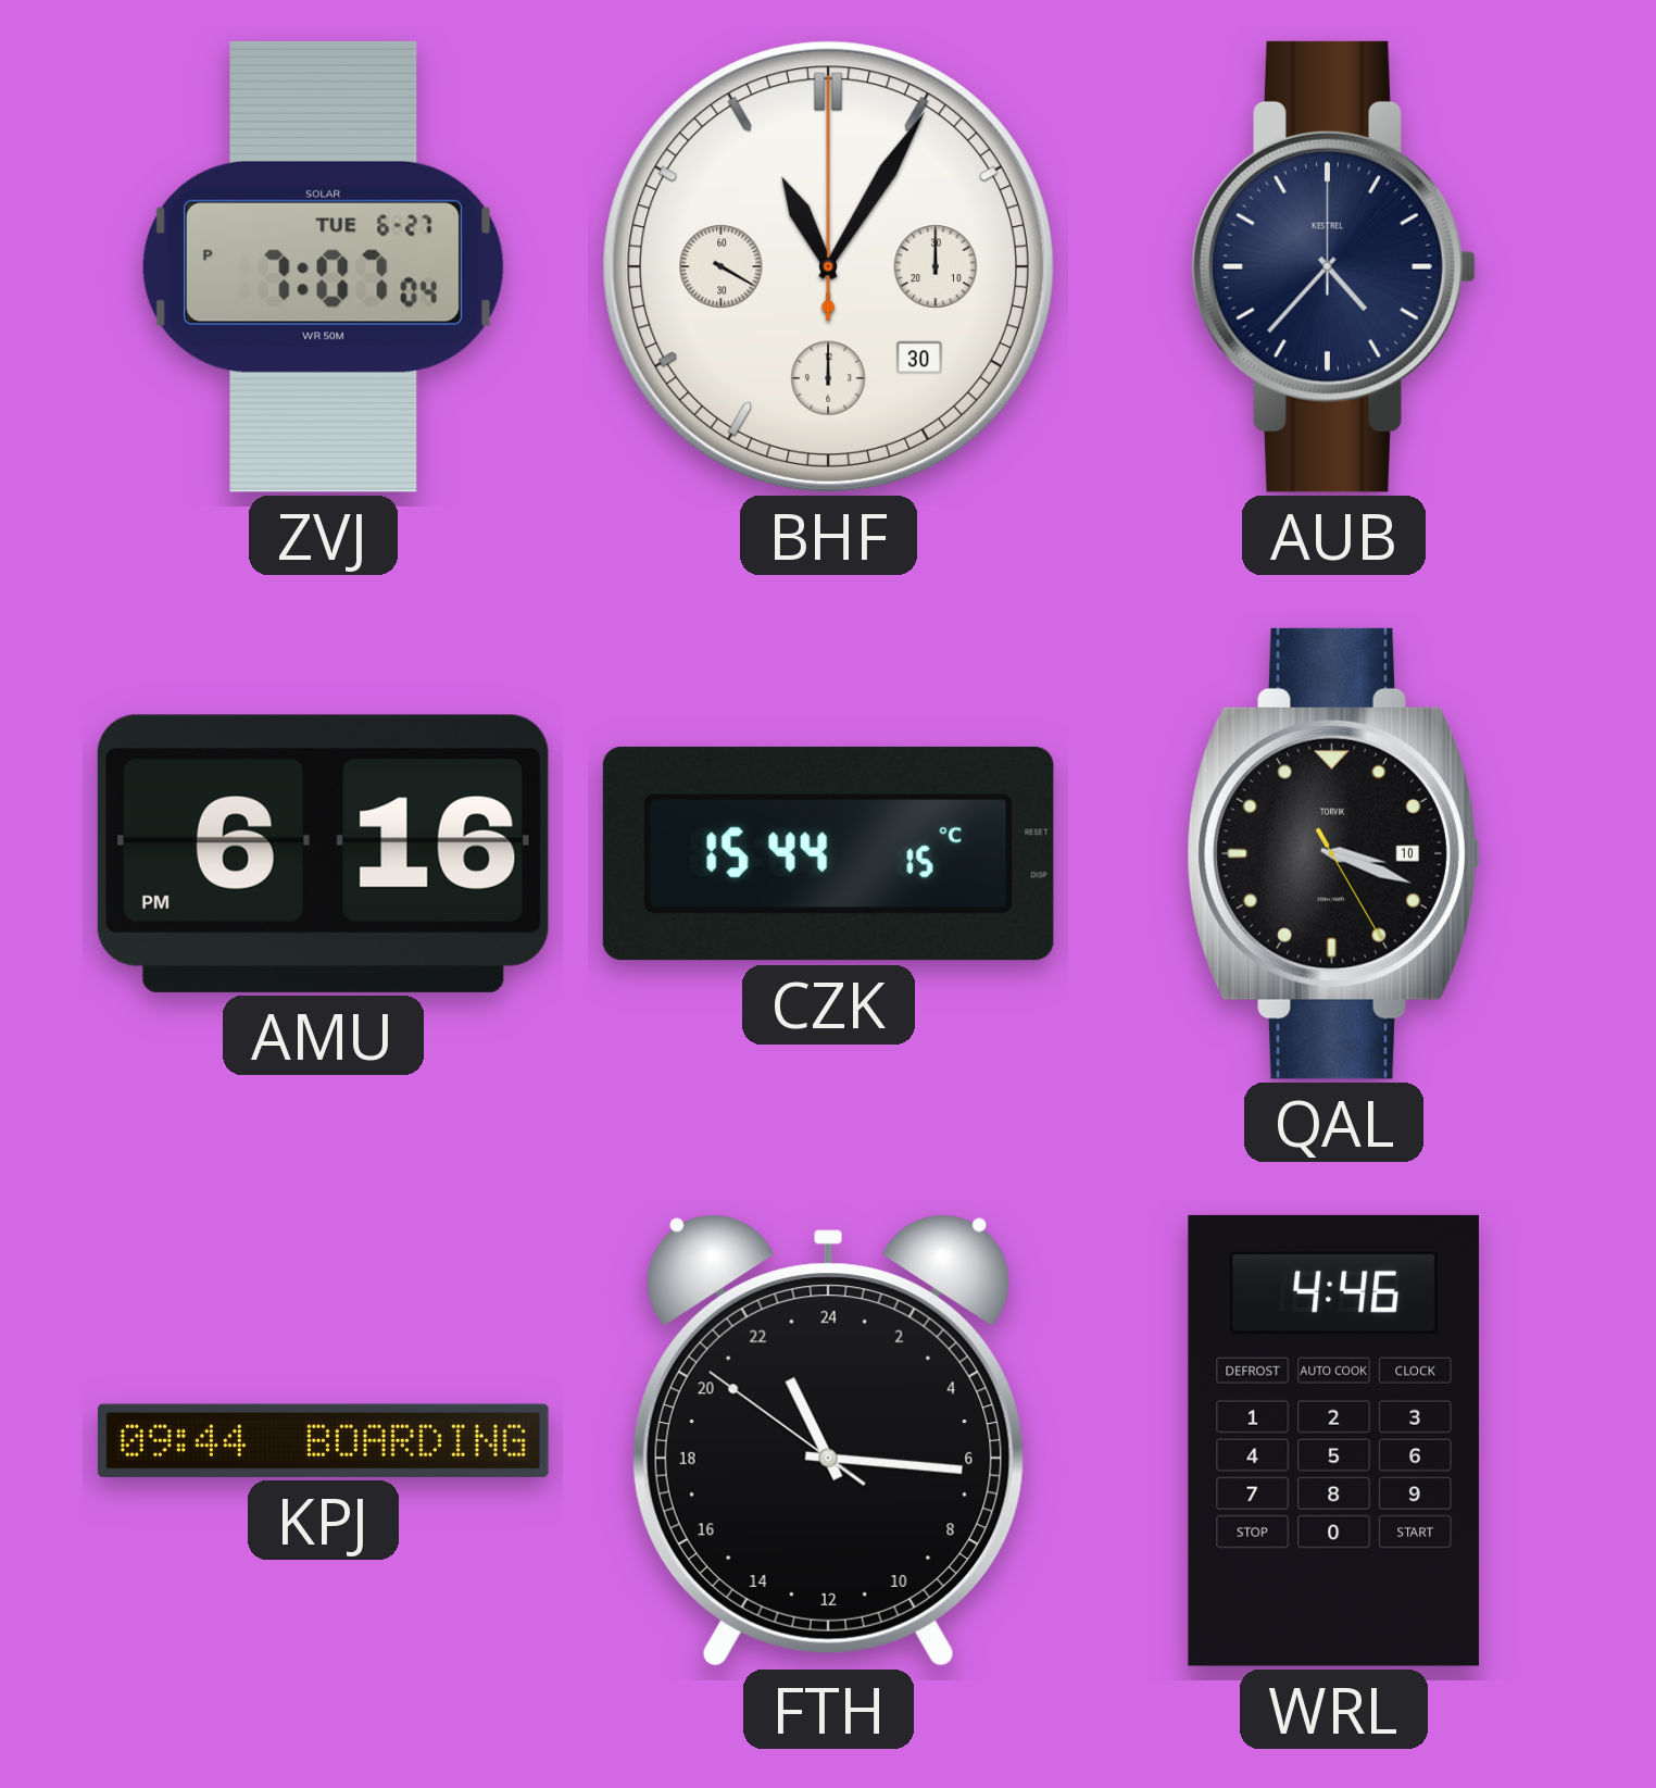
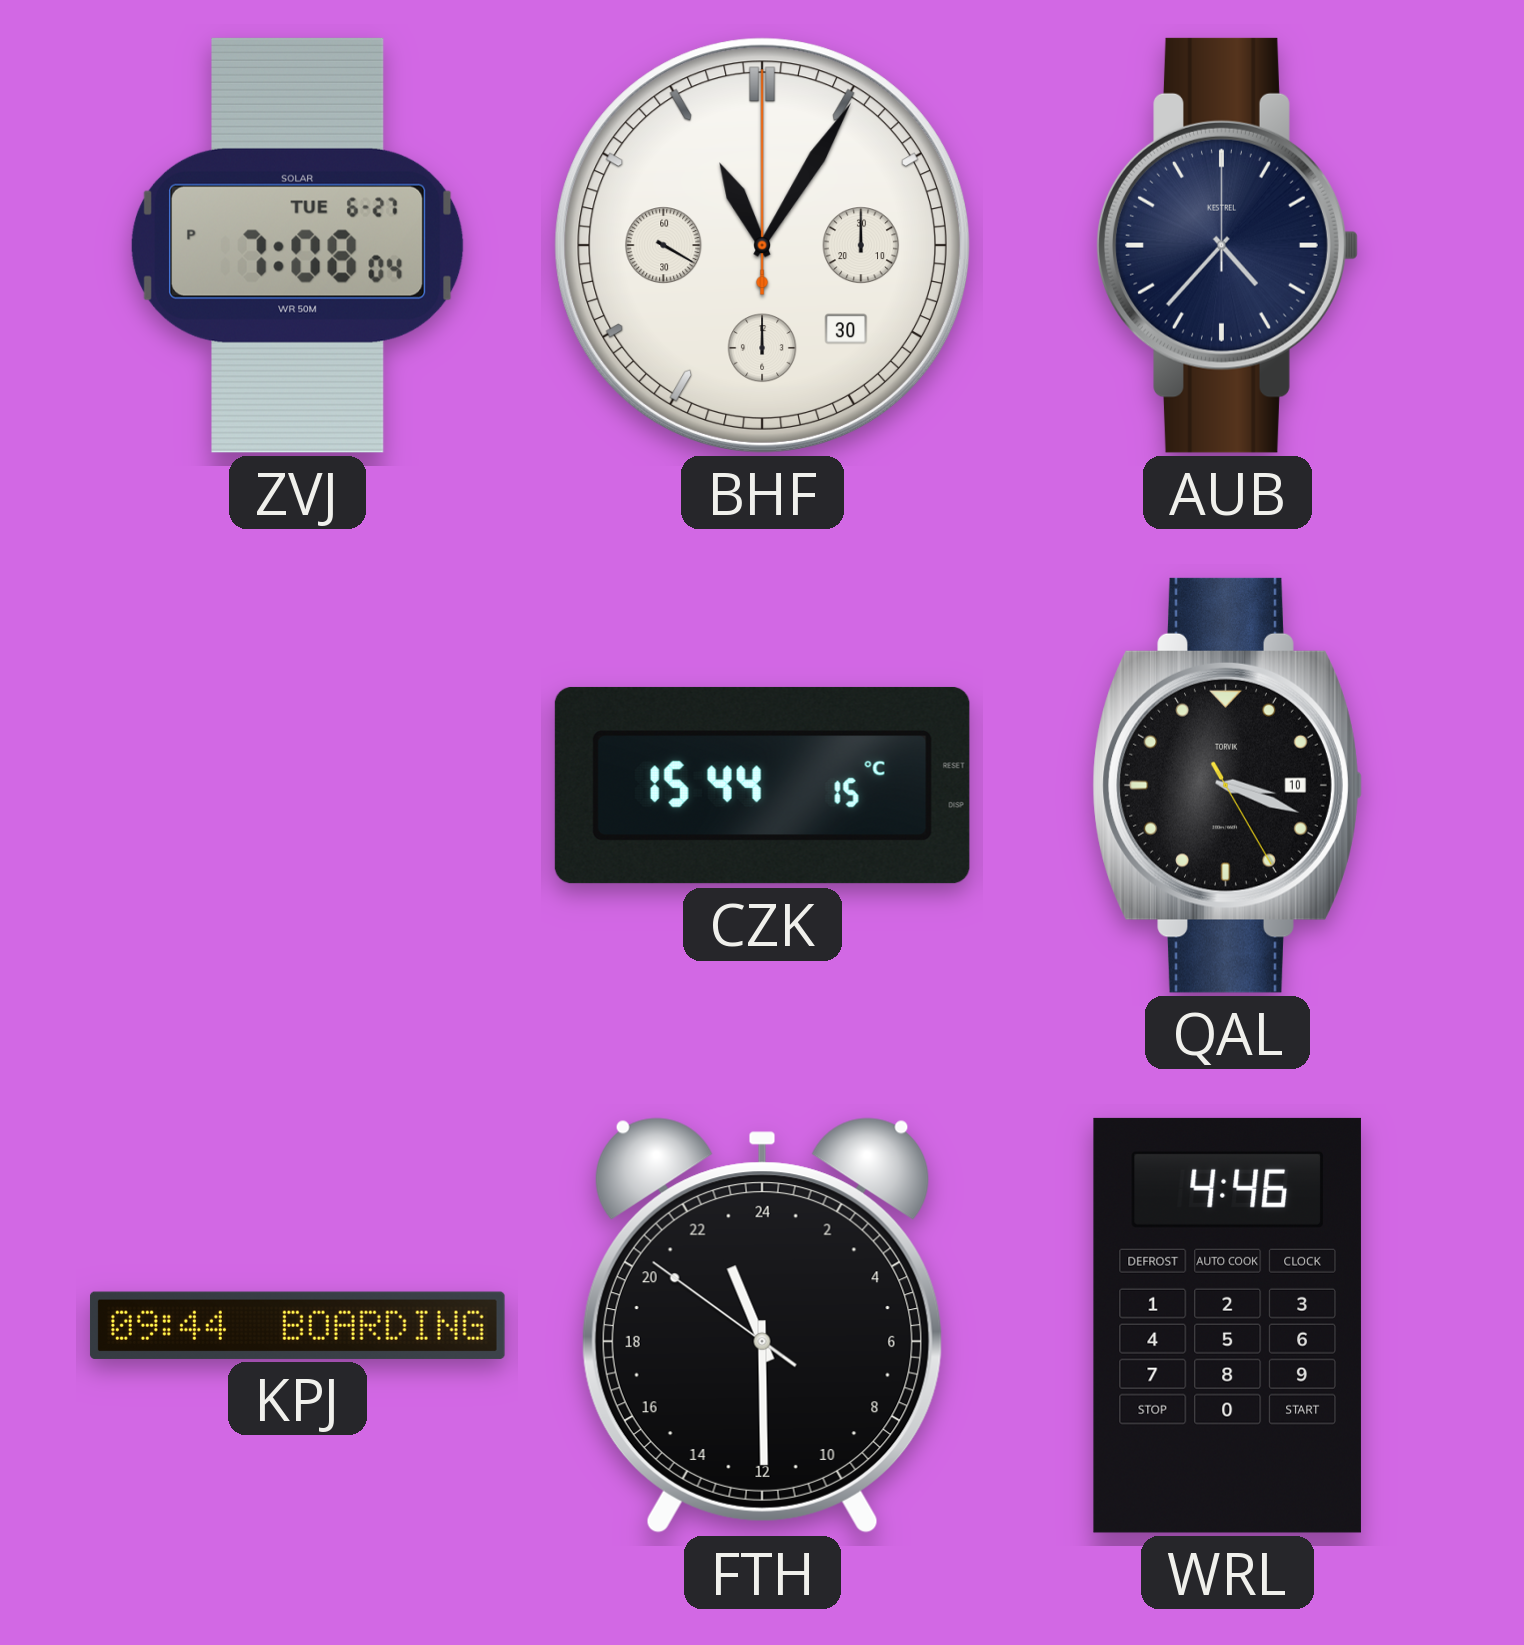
ZVJ: 7:07 -> 7:08
AMU: 6:16 -> none
FTH: 22:15 -> 22:29
